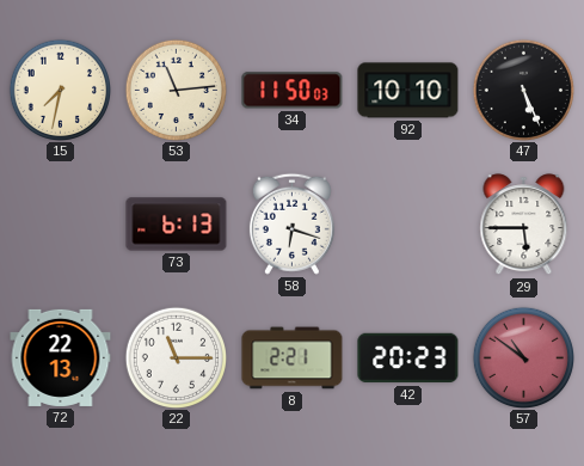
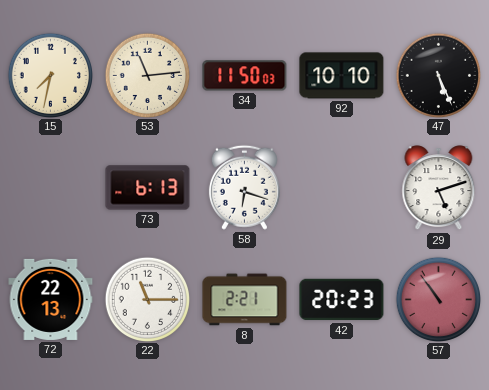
29: 5:45 -> 5:12
57: 10:51 -> 10:54
